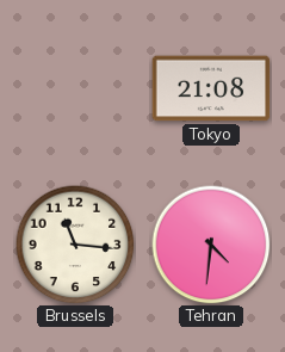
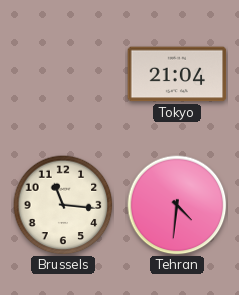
Tokyo: 21:08 -> 21:04
